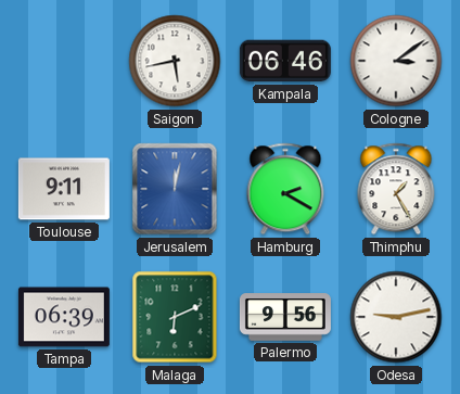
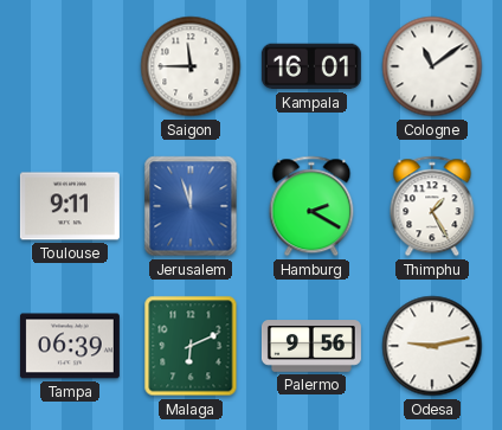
Saigon: 5:43 -> 11:45
Kampala: 06:46 -> 16:01
Cologne: 3:09 -> 11:09
Jerusalem: 12:02 -> 11:57
